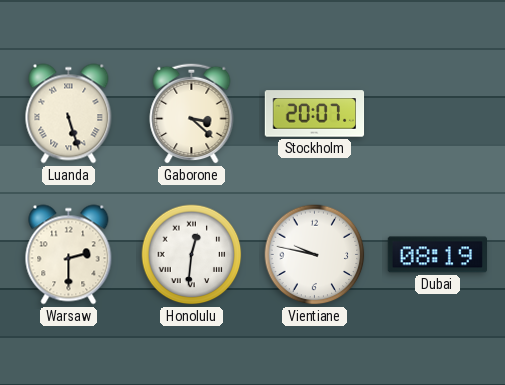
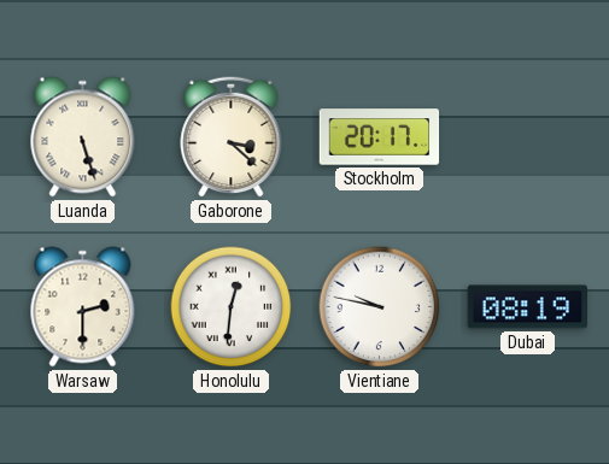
Stockholm: 20:07 -> 20:17
